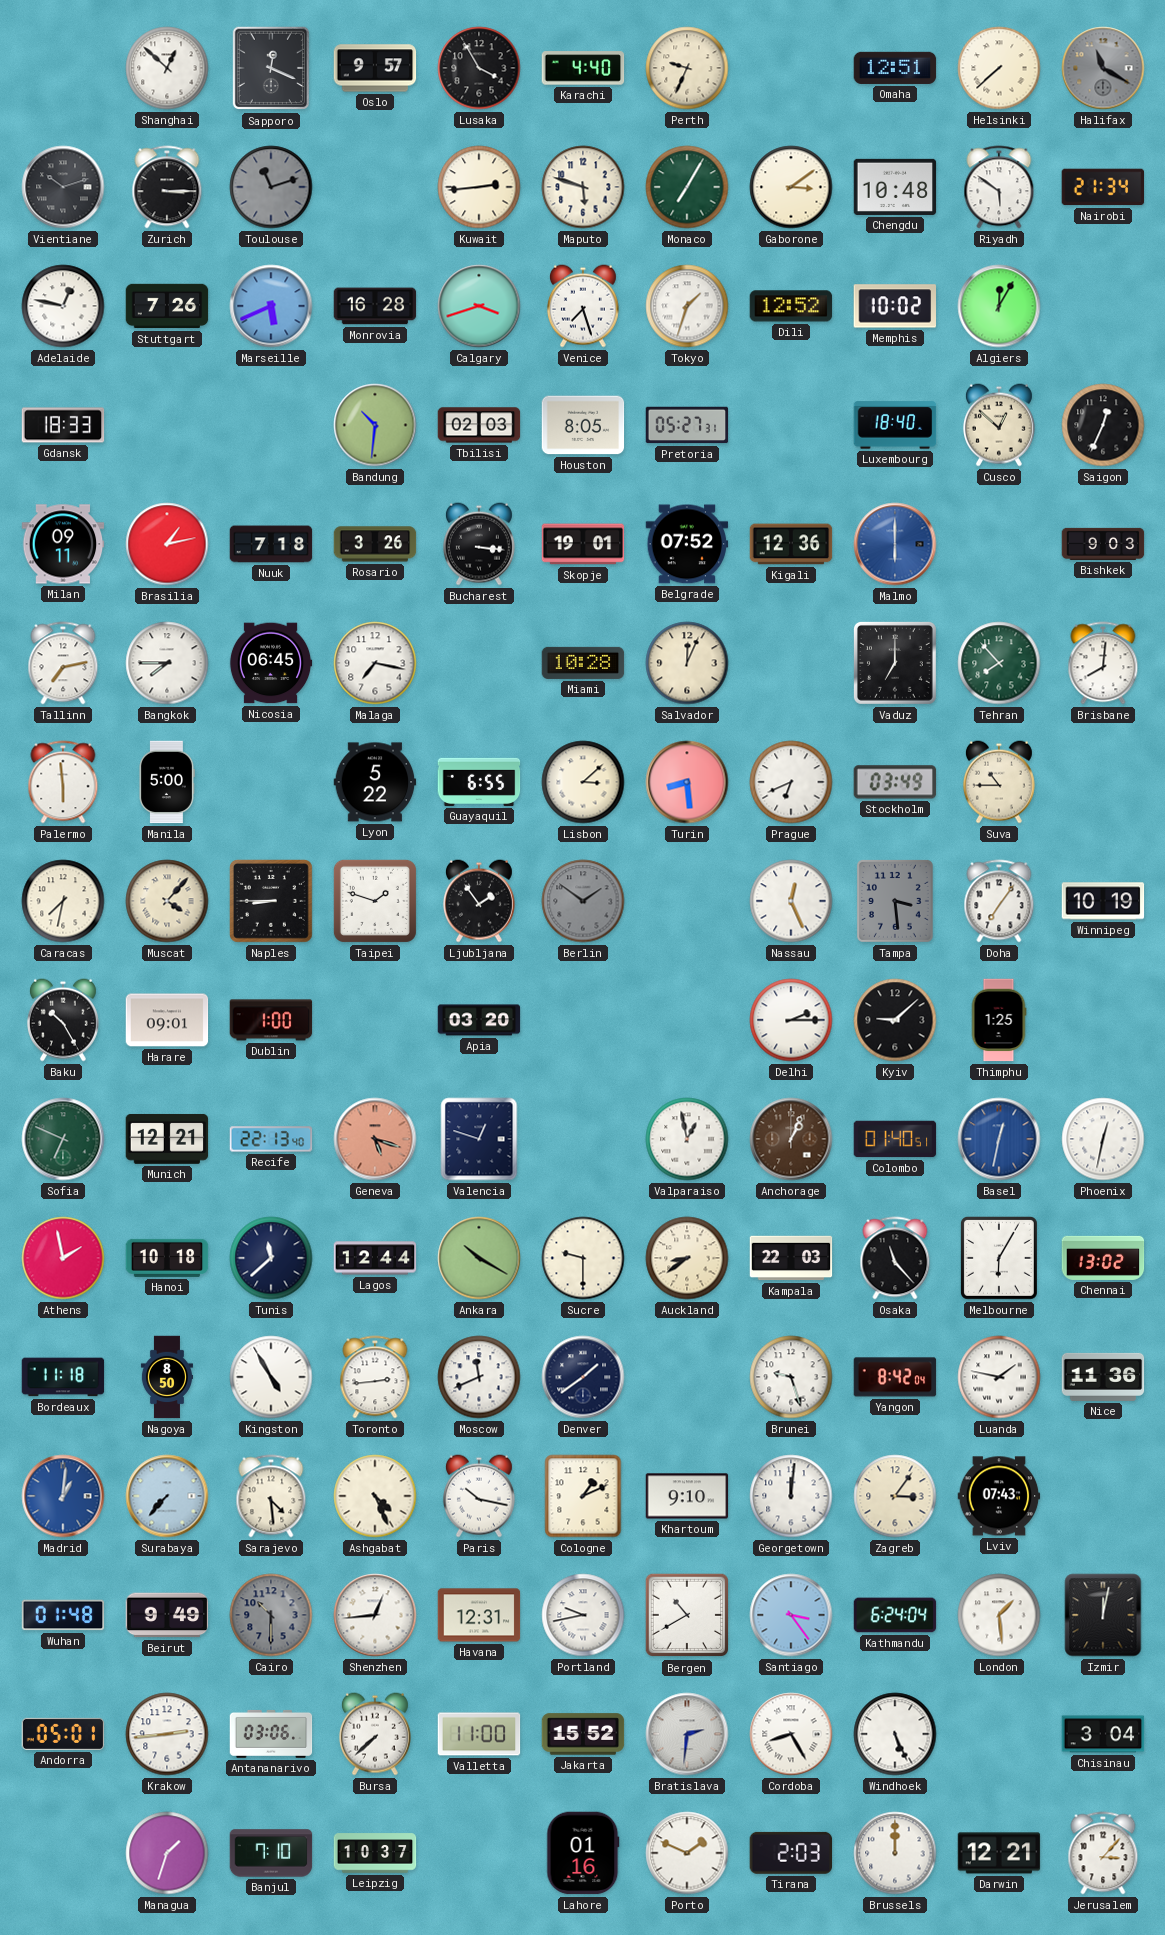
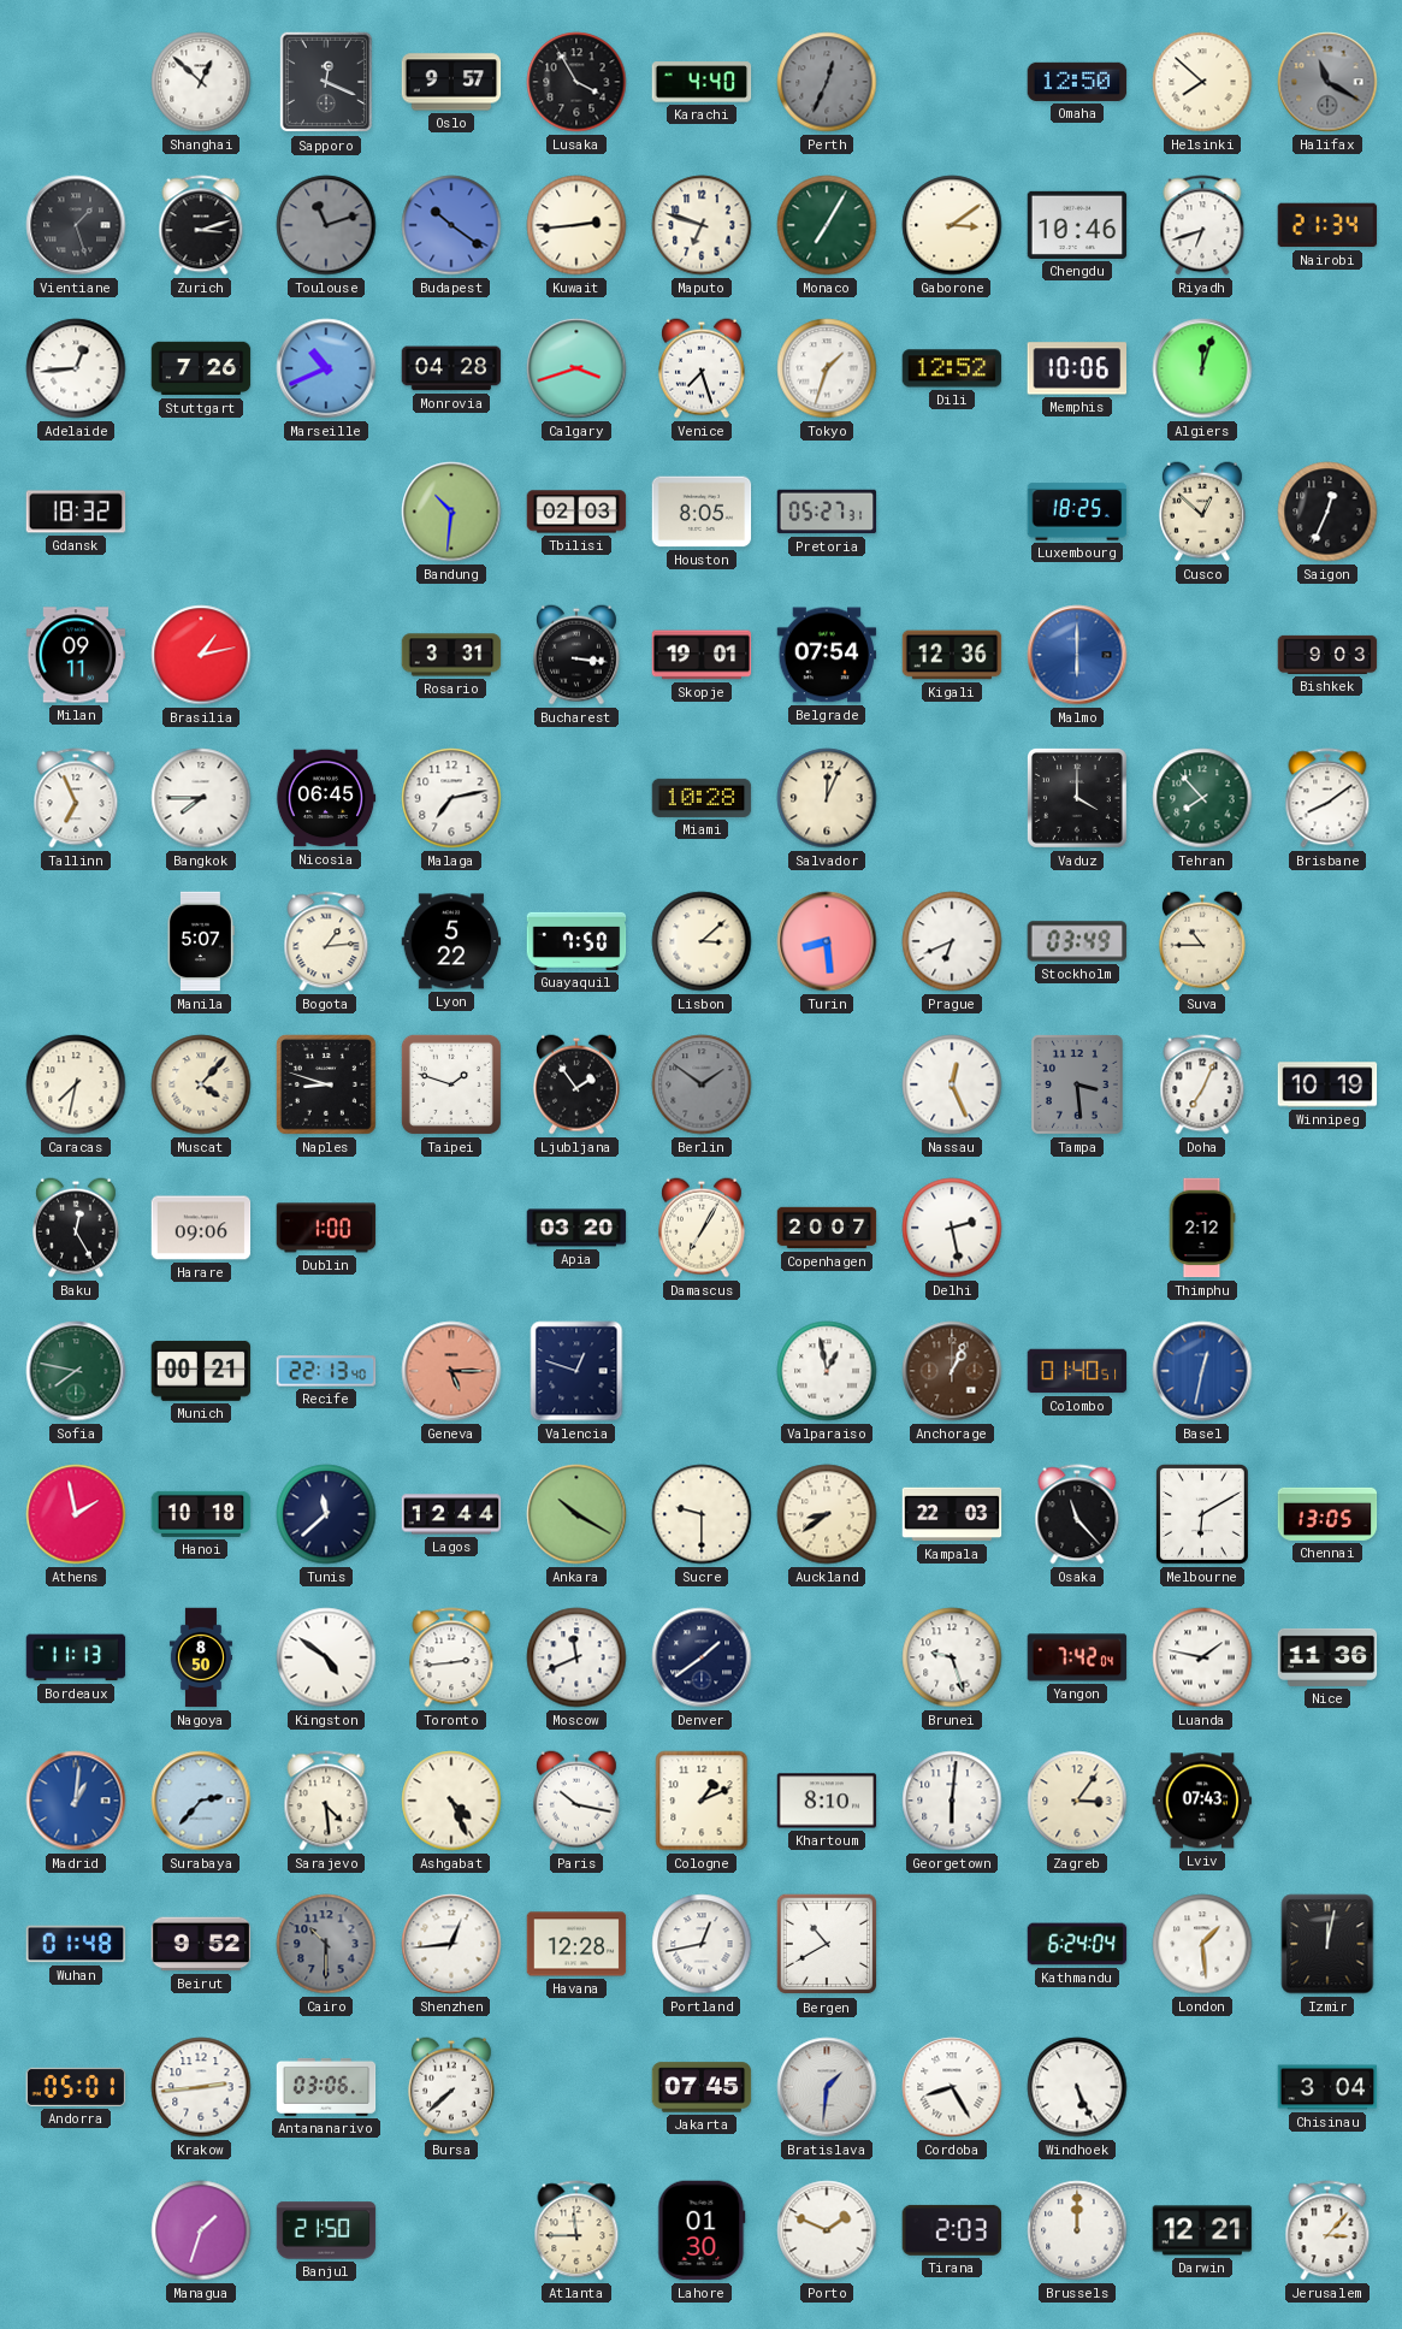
Perth: 9:34 -> 12:34
Perth dial: cream -> grey
Omaha: 12:51 -> 12:50
Helsinki: 7:38 -> 7:52
Vientiane: 10:12 -> 1:27
Zurich: 3:15 -> 3:12
Budapest: none -> 10:21
Maputo: 5:48 -> 6:48
Chengdu: 10:48 -> 10:46
Riyadh: 5:51 -> 6:42
Adelaide: 12:47 -> 12:44
Marseille: 5:41 -> 10:41
Monrovia: 16:28 -> 04:28
Memphis: 10:02 -> 10:06
Algiers: 12:05 -> 12:03
Gdansk: 18:33 -> 18:32
Luxembourg: 18:40 -> 18:25
Nuuk: 7:18 -> none
Rosario: 3:26 -> 3:31
Belgrade: 07:52 -> 07:54
Tallinn: 7:13 -> 6:56
Malaga: 7:17 -> 7:13
Vaduz: 7:00 -> 4:00
Brisbane: 8:01 -> 8:09
Palermo: 5:59 -> none
Manila: 5:00 -> 5:07
Bogota: none -> 1:14
Guayaquil: 6:55 -> 7:50
Naples: 8:45 -> 8:48
Doha: 7:06 -> 7:04
Baku: 10:25 -> 12:25
Harare: 09:01 -> 09:06
Damascus: none -> 7:05
Copenhagen: none -> 20:07
Delhi: 2:15 -> 2:28
Kyiv: 9:08 -> none
Thimphu: 1:25 -> 2:12
Sofia: 6:49 -> 7:47
Munich: 12:21 -> 00:21
Geneva: 5:18 -> 5:15
Phoenix: 12:32 -> none
Melbourne: 6:05 -> 6:10
Chennai: 13:02 -> 13:05
Bordeaux: 11:18 -> 11:13
Kingston: 4:55 -> 4:51
Yangon: 8:42 -> 7:42
Surabaya: 7:37 -> 2:37
Khartoum: 9:10 -> 8:10
Georgetown: 12:01 -> 6:01
Beirut: 9:49 -> 9:52
Havana: 12:31 -> 12:28
Portland: 9:43 -> 12:43
Santiago: 3:24 -> none
Valletta: 11:00 -> none
Jakarta: 15:52 -> 07:45
Bratislava: 2:31 -> 1:31
Banjul: 7:10 -> 21:50
Leipzig: 10:37 -> none
Atlanta: none -> 11:45
Lahore: 01:16 -> 01:30
